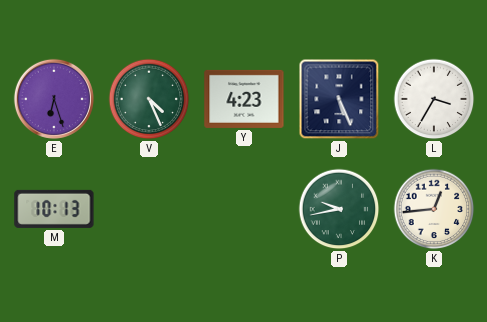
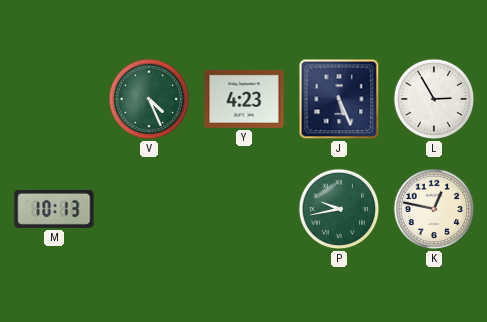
E: 6:27 -> none
L: 3:35 -> 2:55
K: 12:44 -> 12:47
